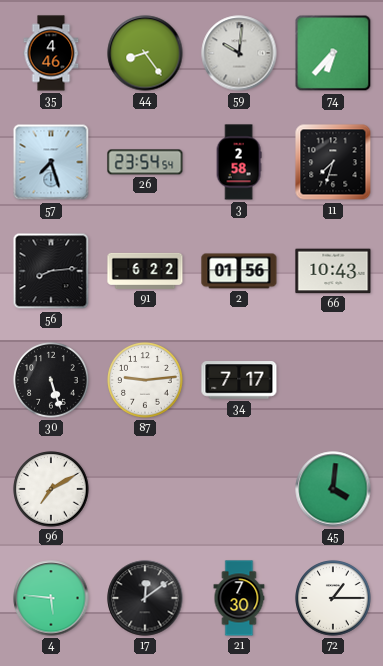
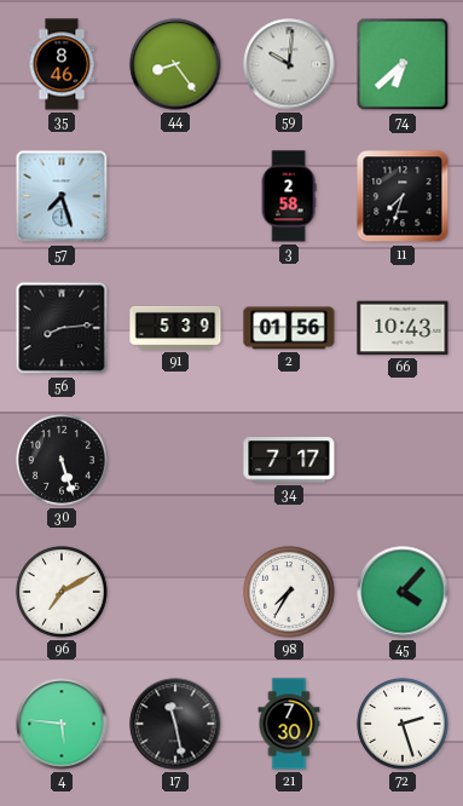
35: 4:46 -> 8:46
74: 6:37 -> 6:38
26: 23:54 -> none
91: 6:22 -> 5:39
87: 9:14 -> none
98: none -> 7:35
45: 4:01 -> 4:07
17: 12:09 -> 11:28
72: 1:15 -> 2:27
